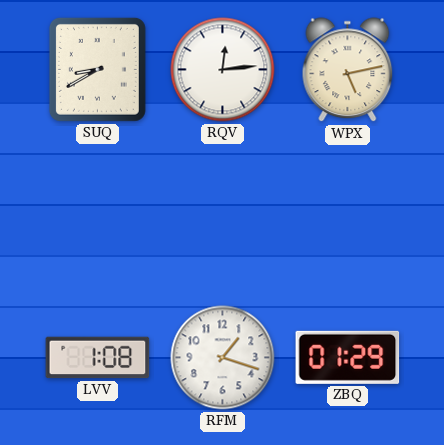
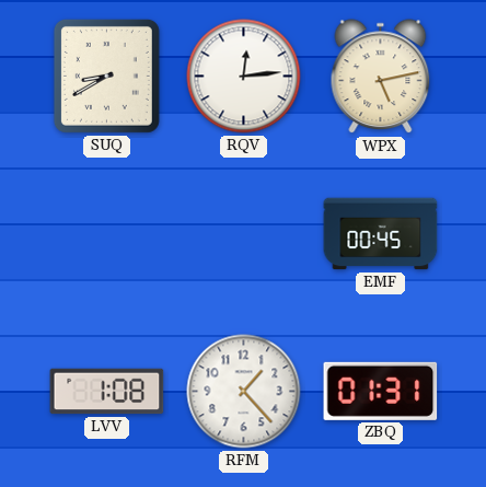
EMF: none -> 00:45
RFM: 1:18 -> 1:23
ZBQ: 01:29 -> 01:31
